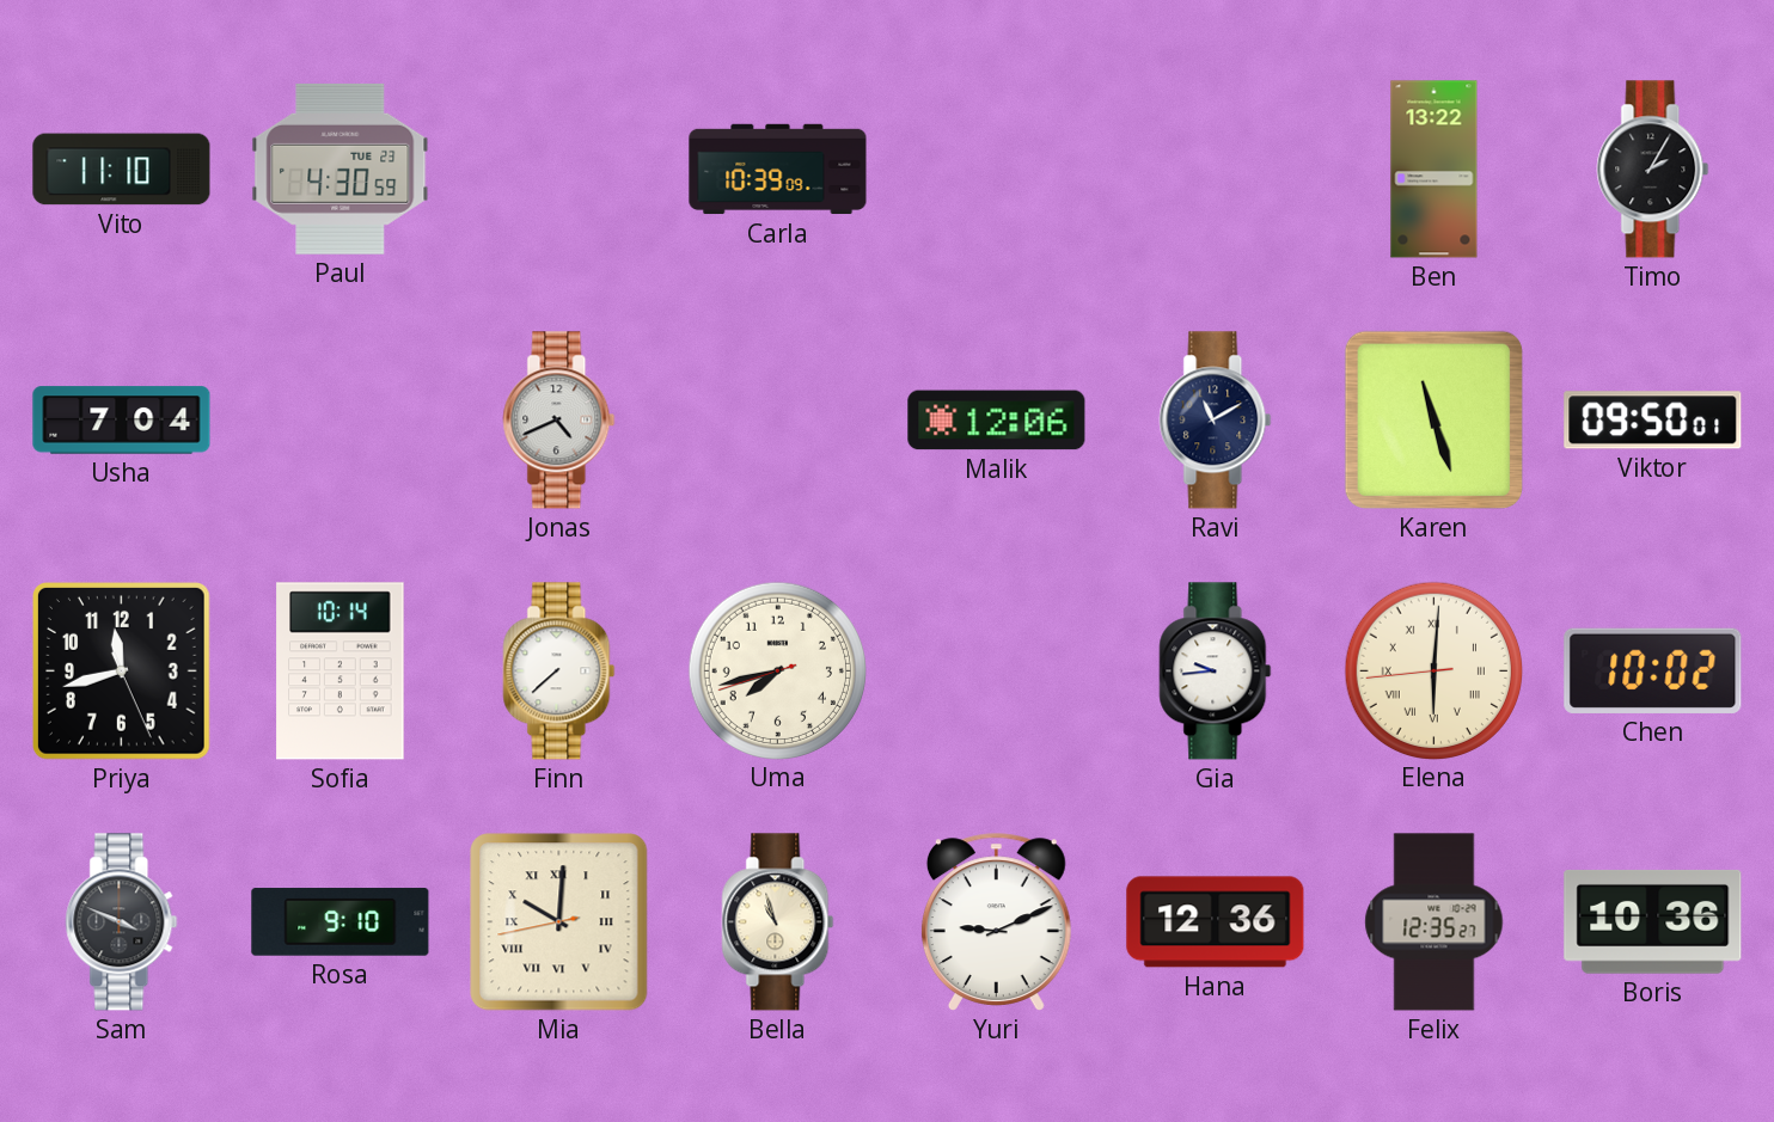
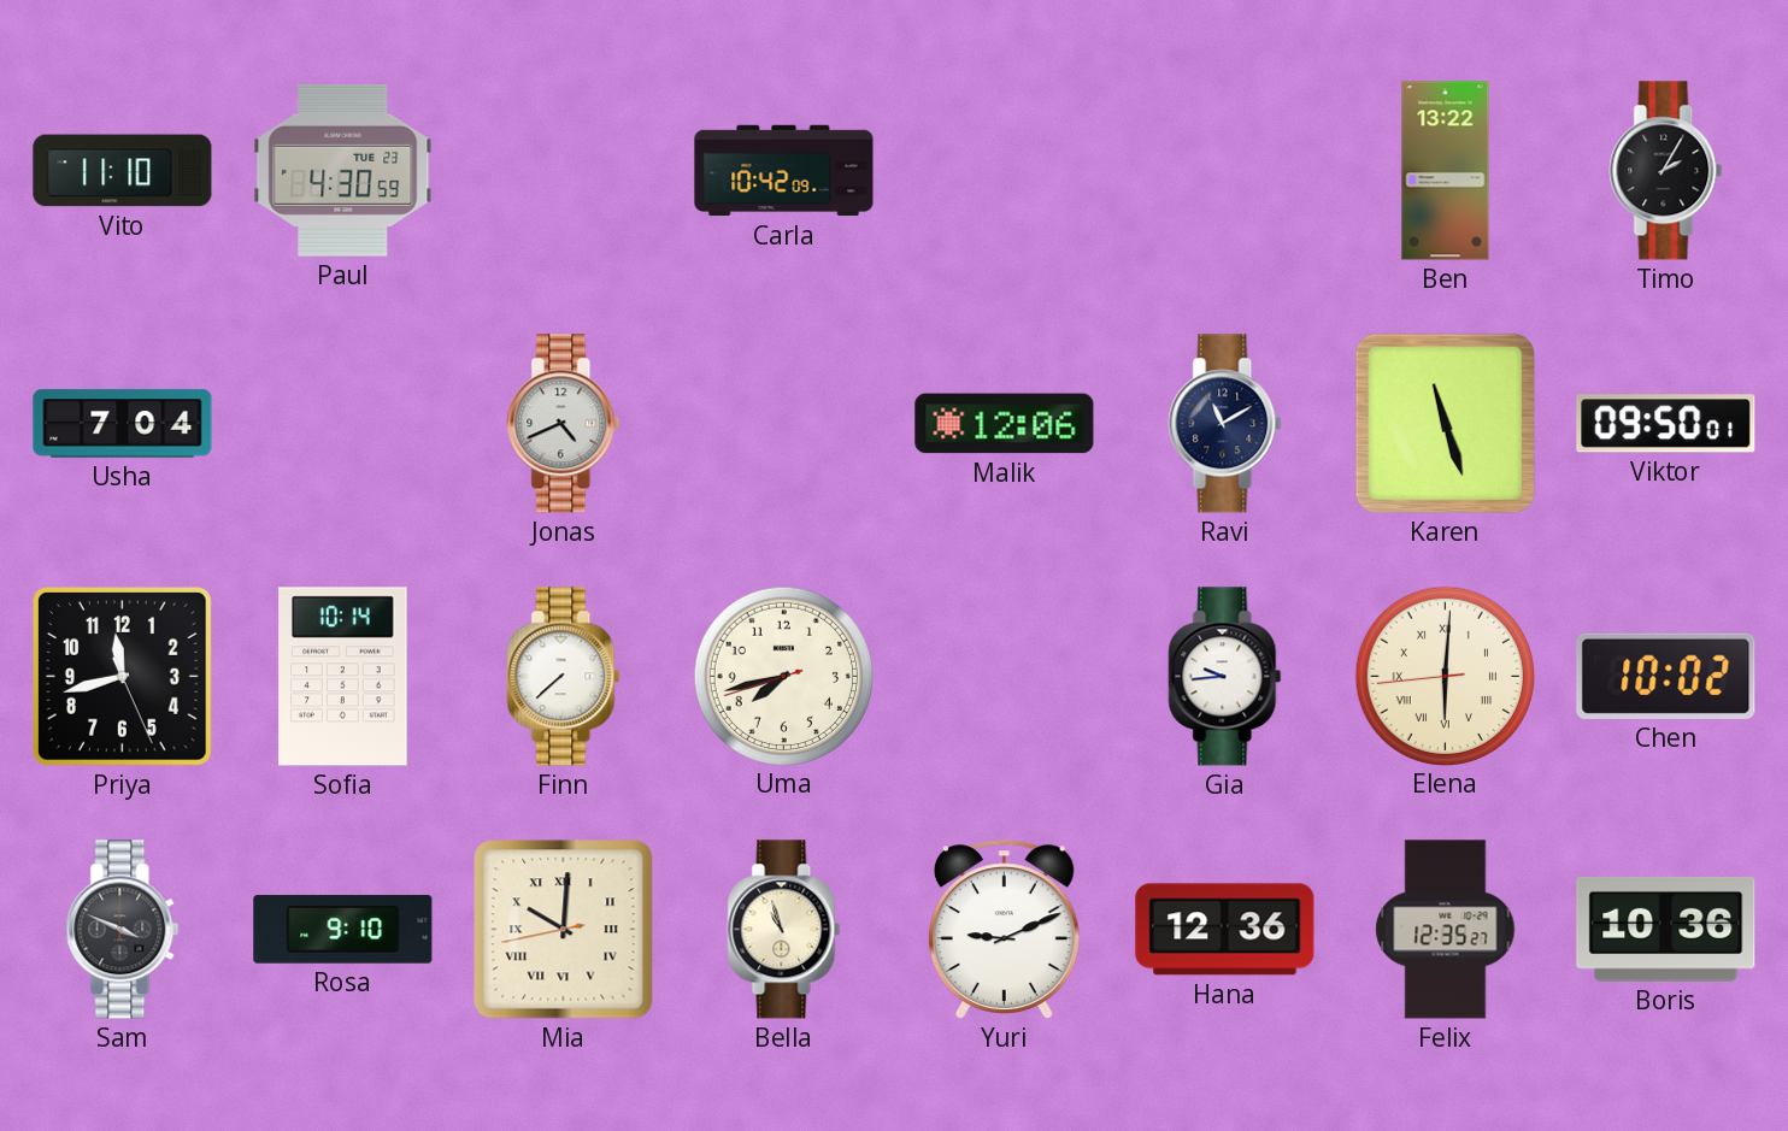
Carla: 10:39 -> 10:42
